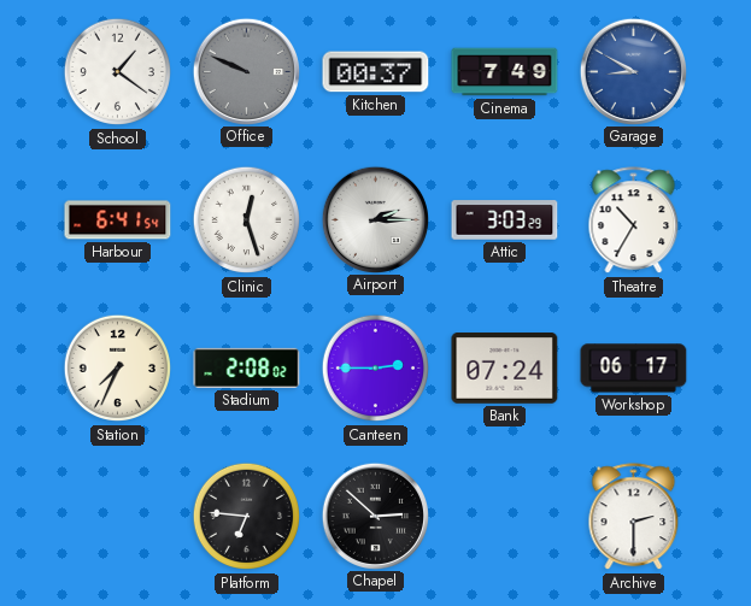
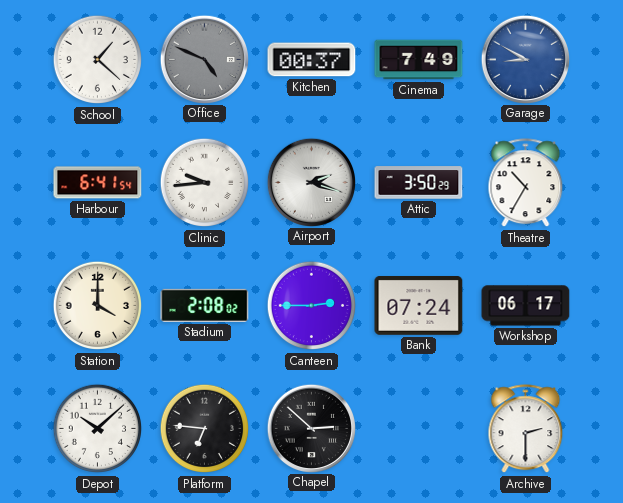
School: 1:21 -> 1:22
Office: 9:49 -> 4:49
Clinic: 12:27 -> 9:44
Airport: 2:15 -> 2:18
Attic: 3:03 -> 3:50
Station: 7:34 -> 4:00
Depot: none -> 10:08
